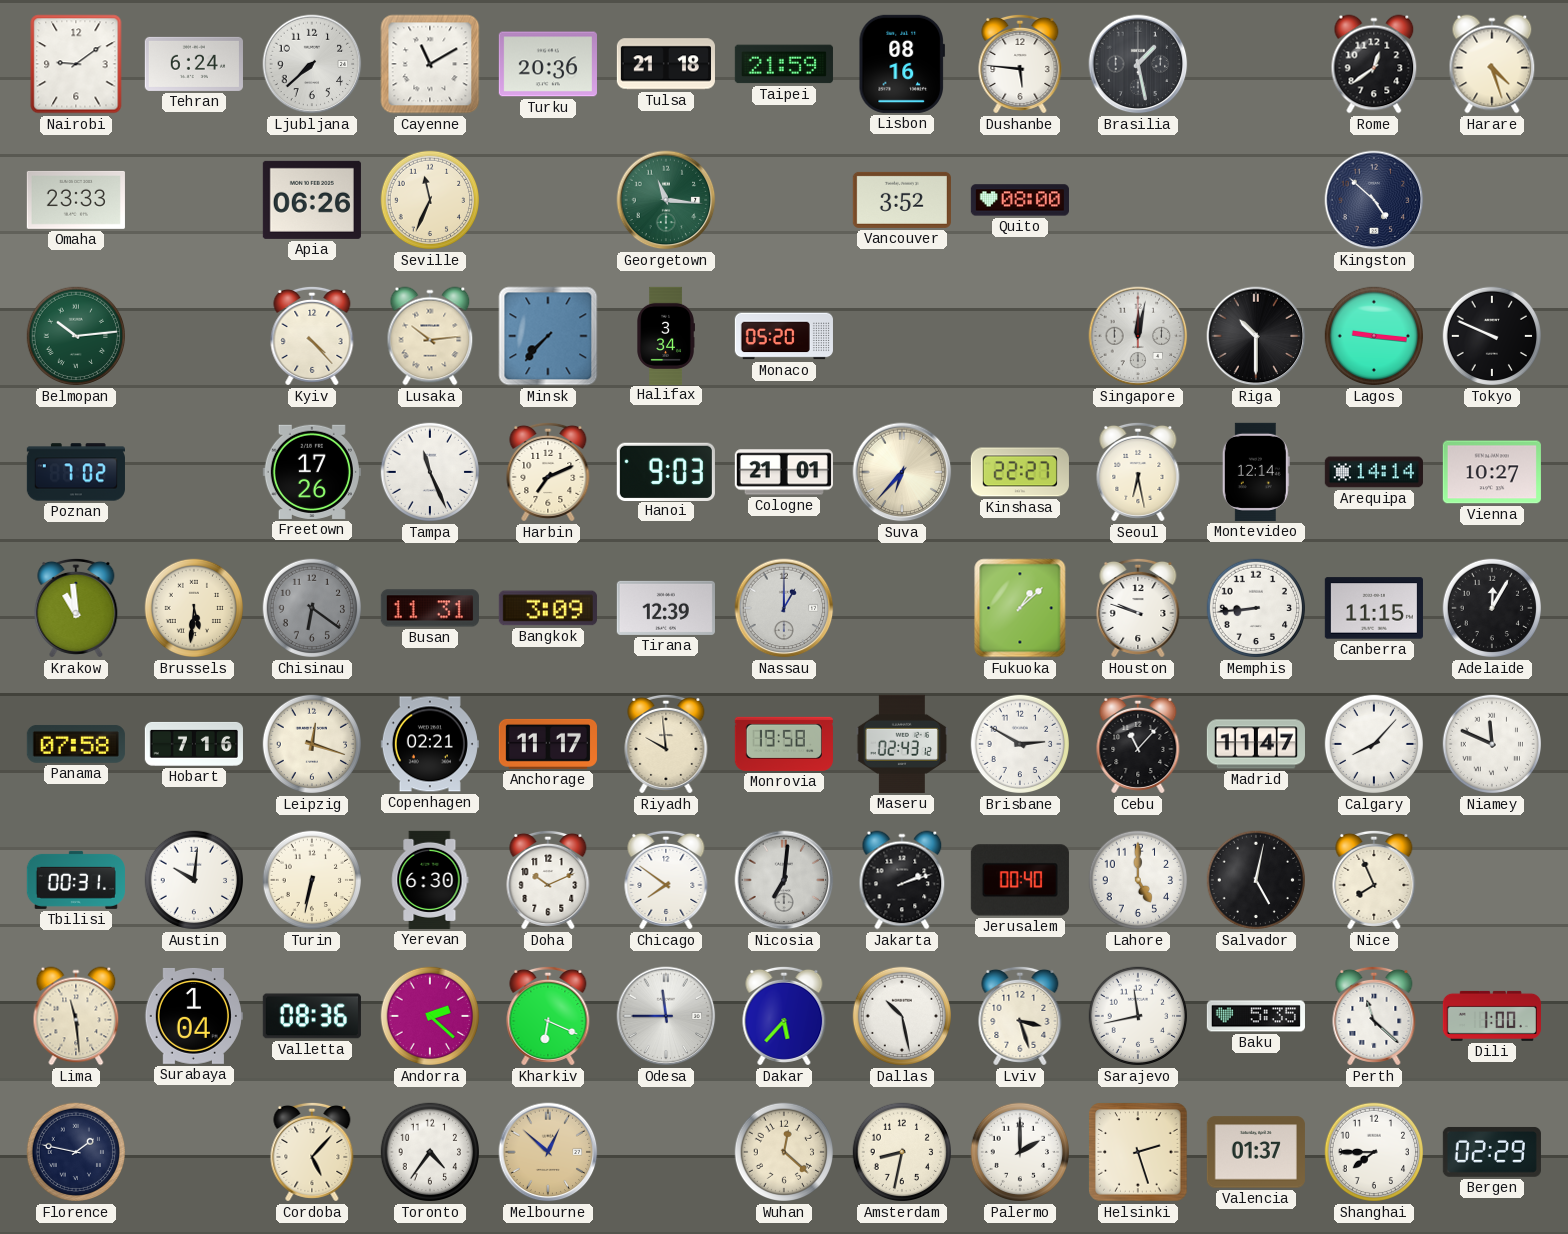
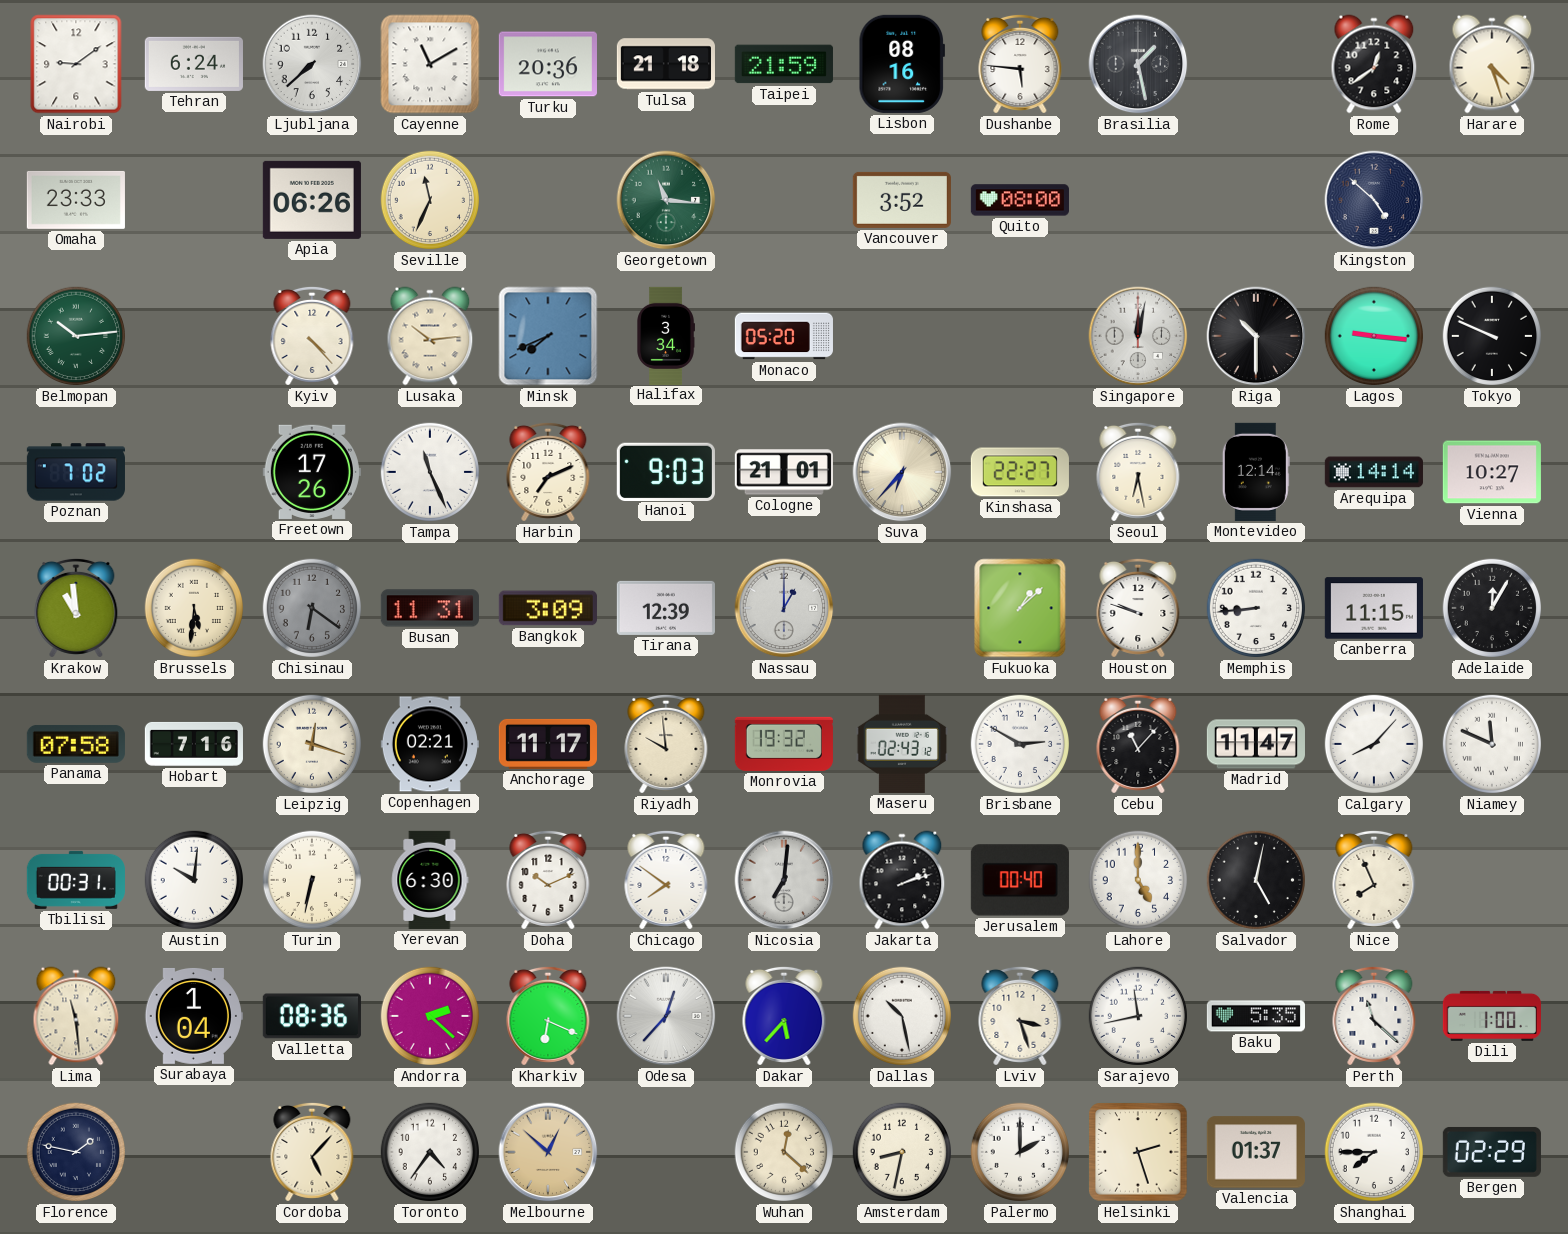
Minsk: 7:37 -> 7:41
Monrovia: 19:58 -> 19:32
Odesa: 11:45 -> 12:37
